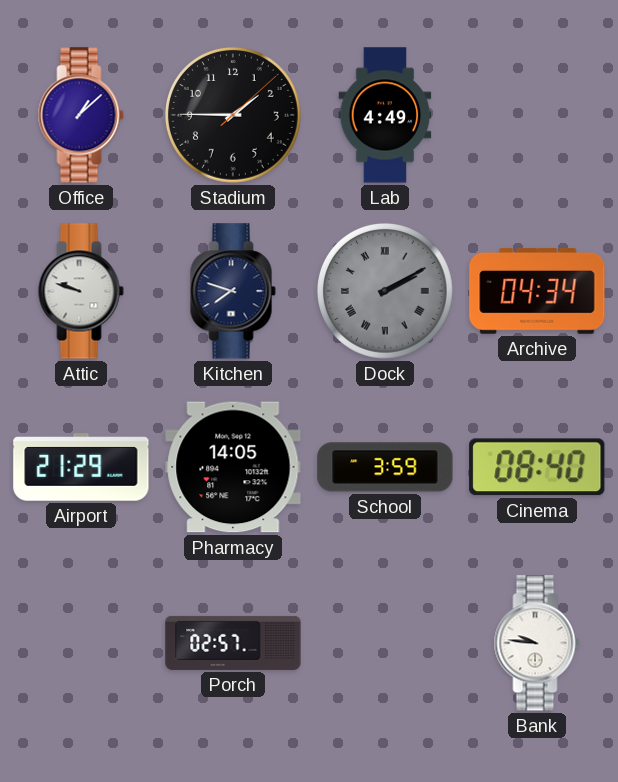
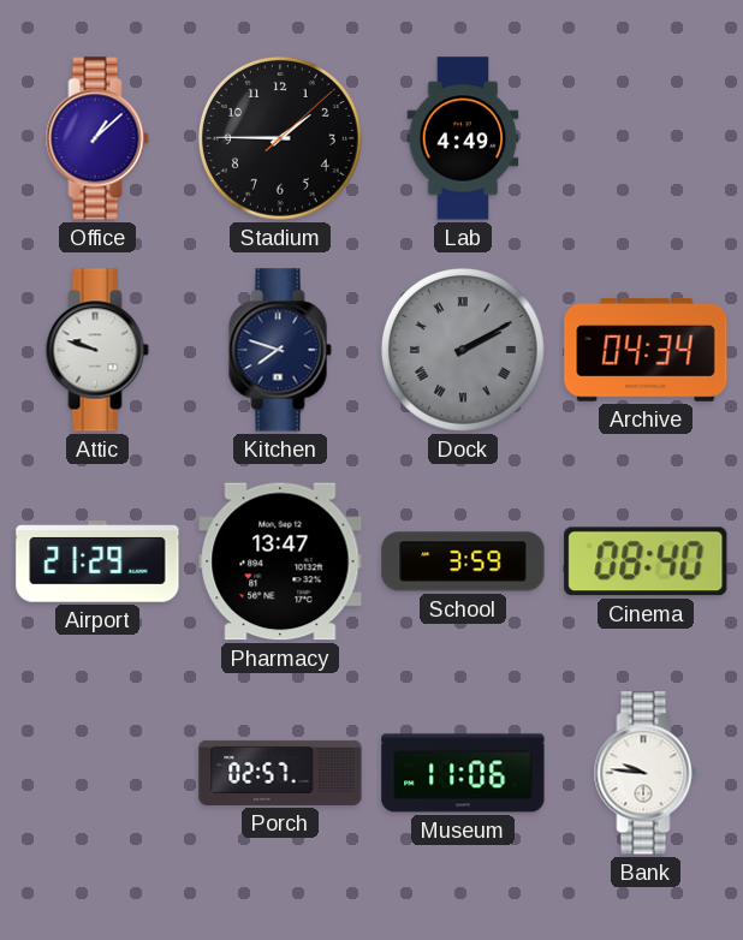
Pharmacy: 14:05 -> 13:47
Museum: none -> 11:06
